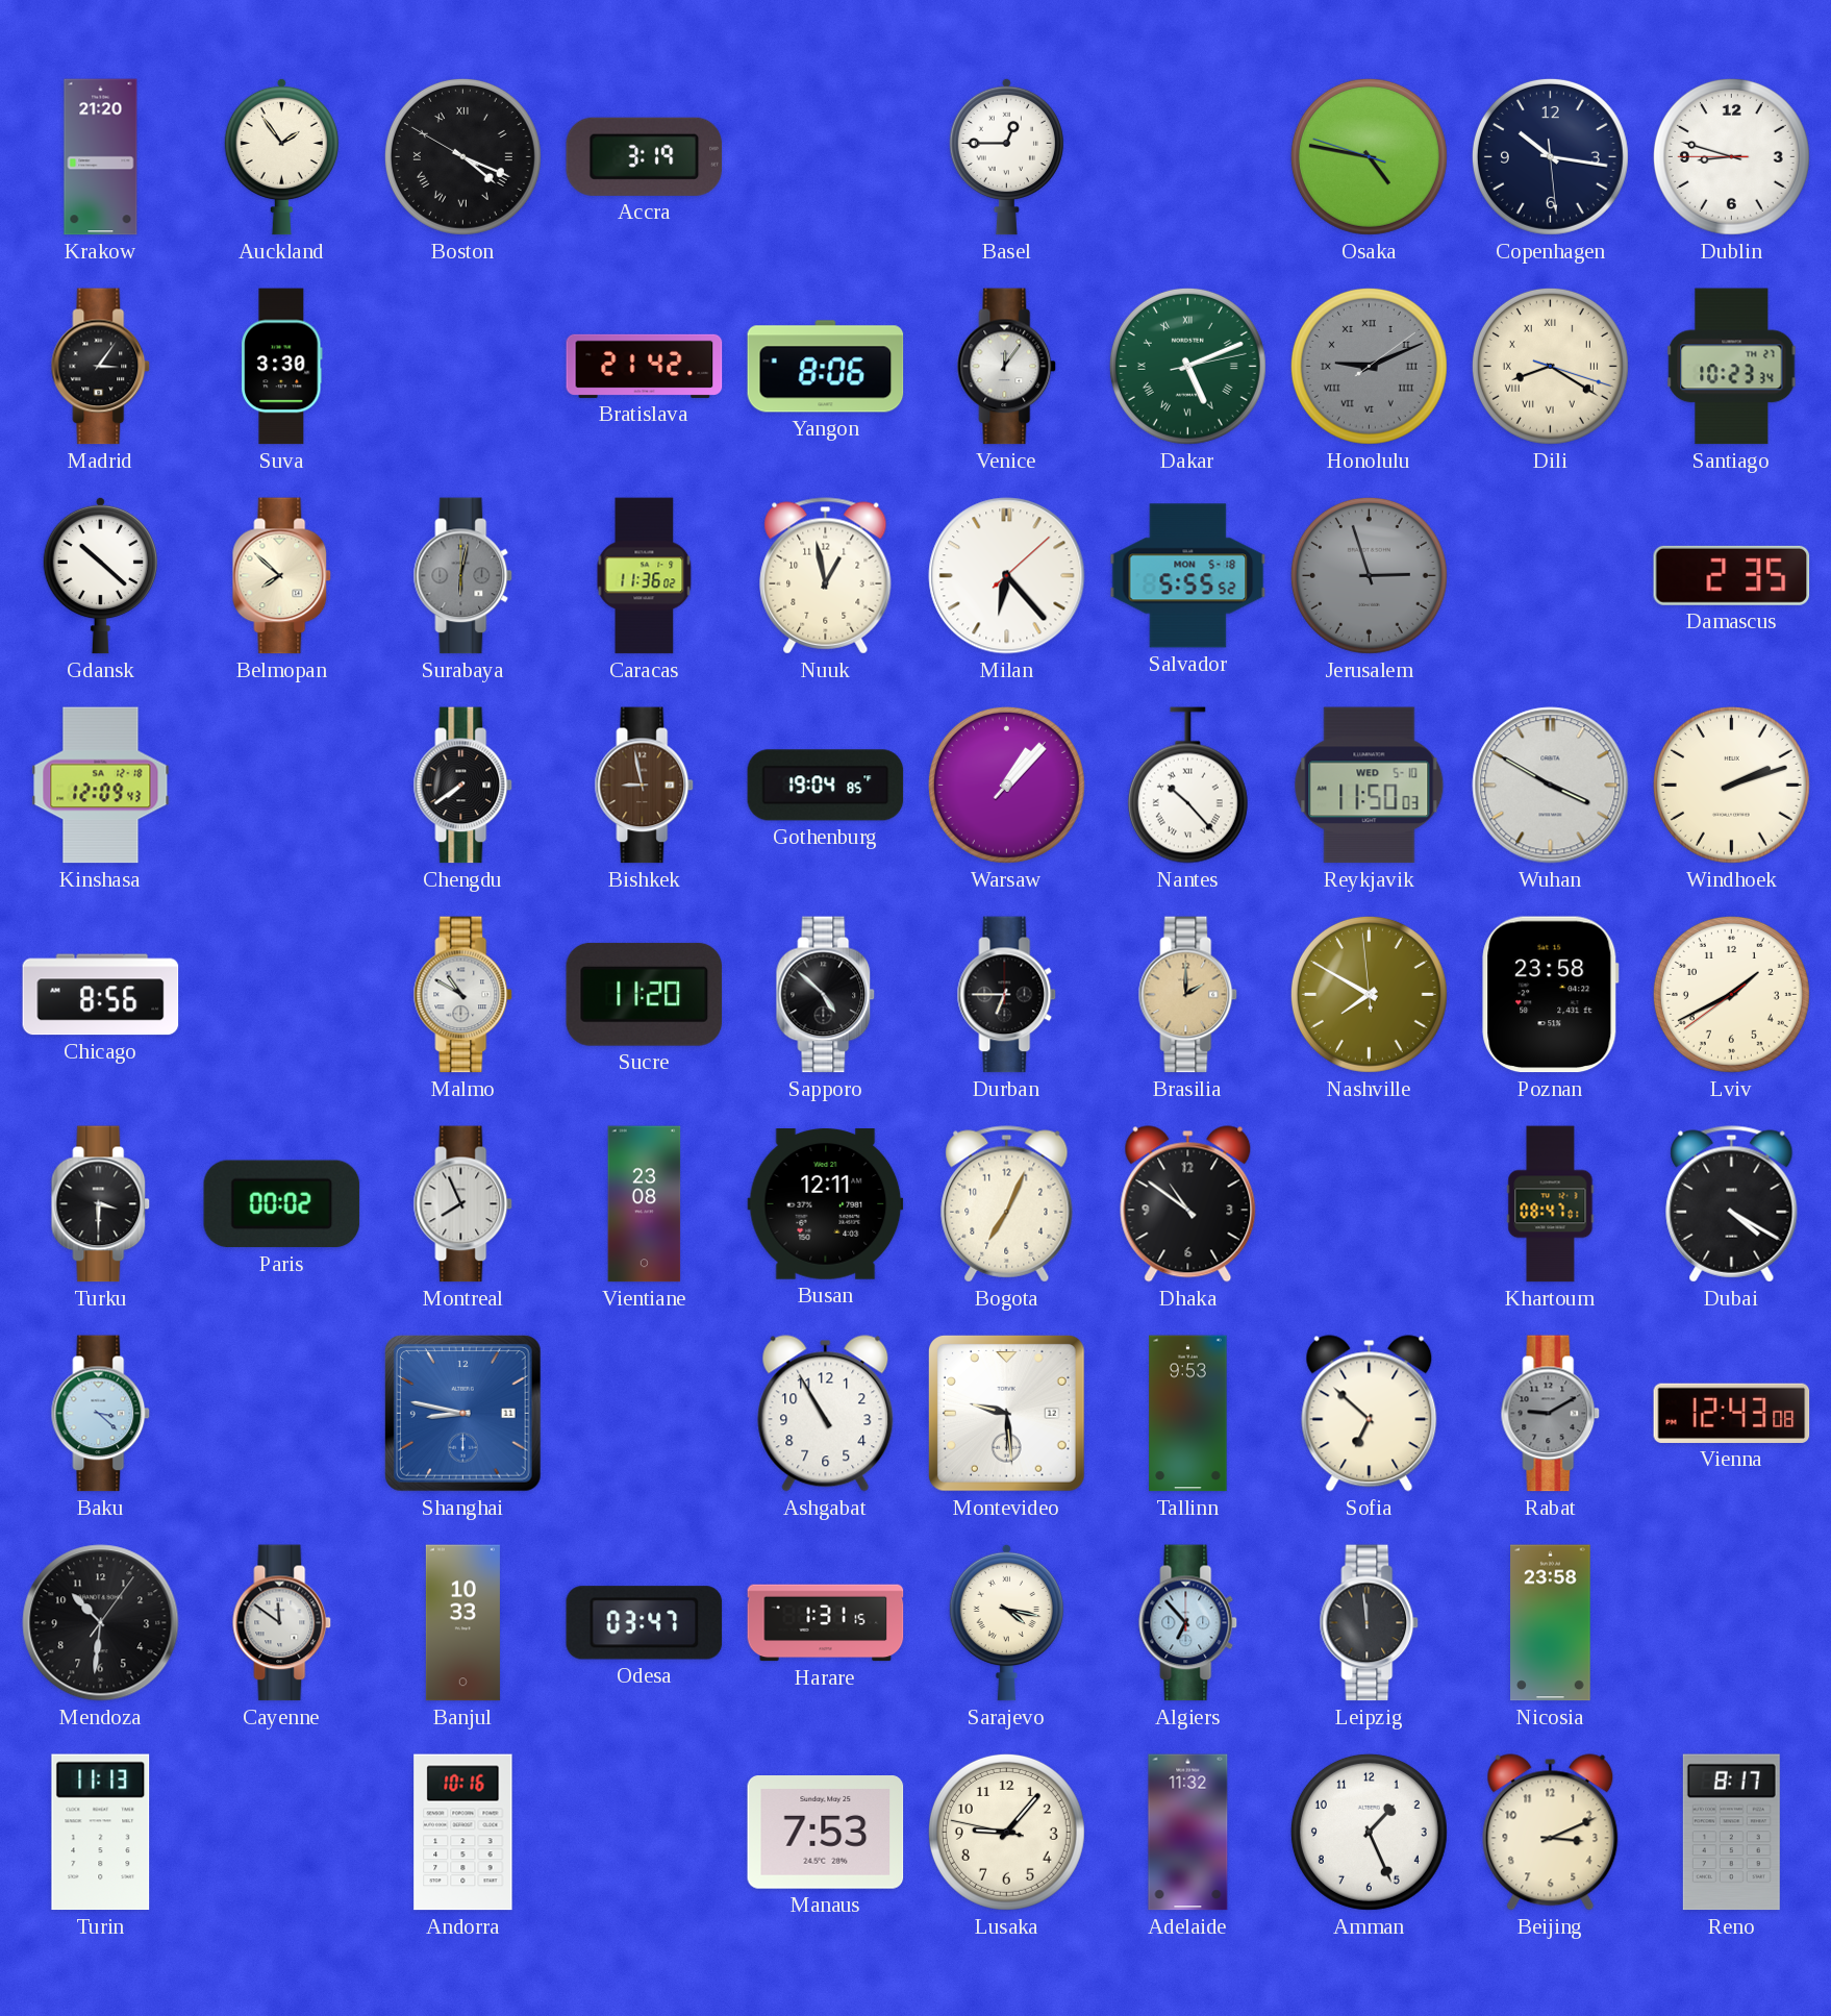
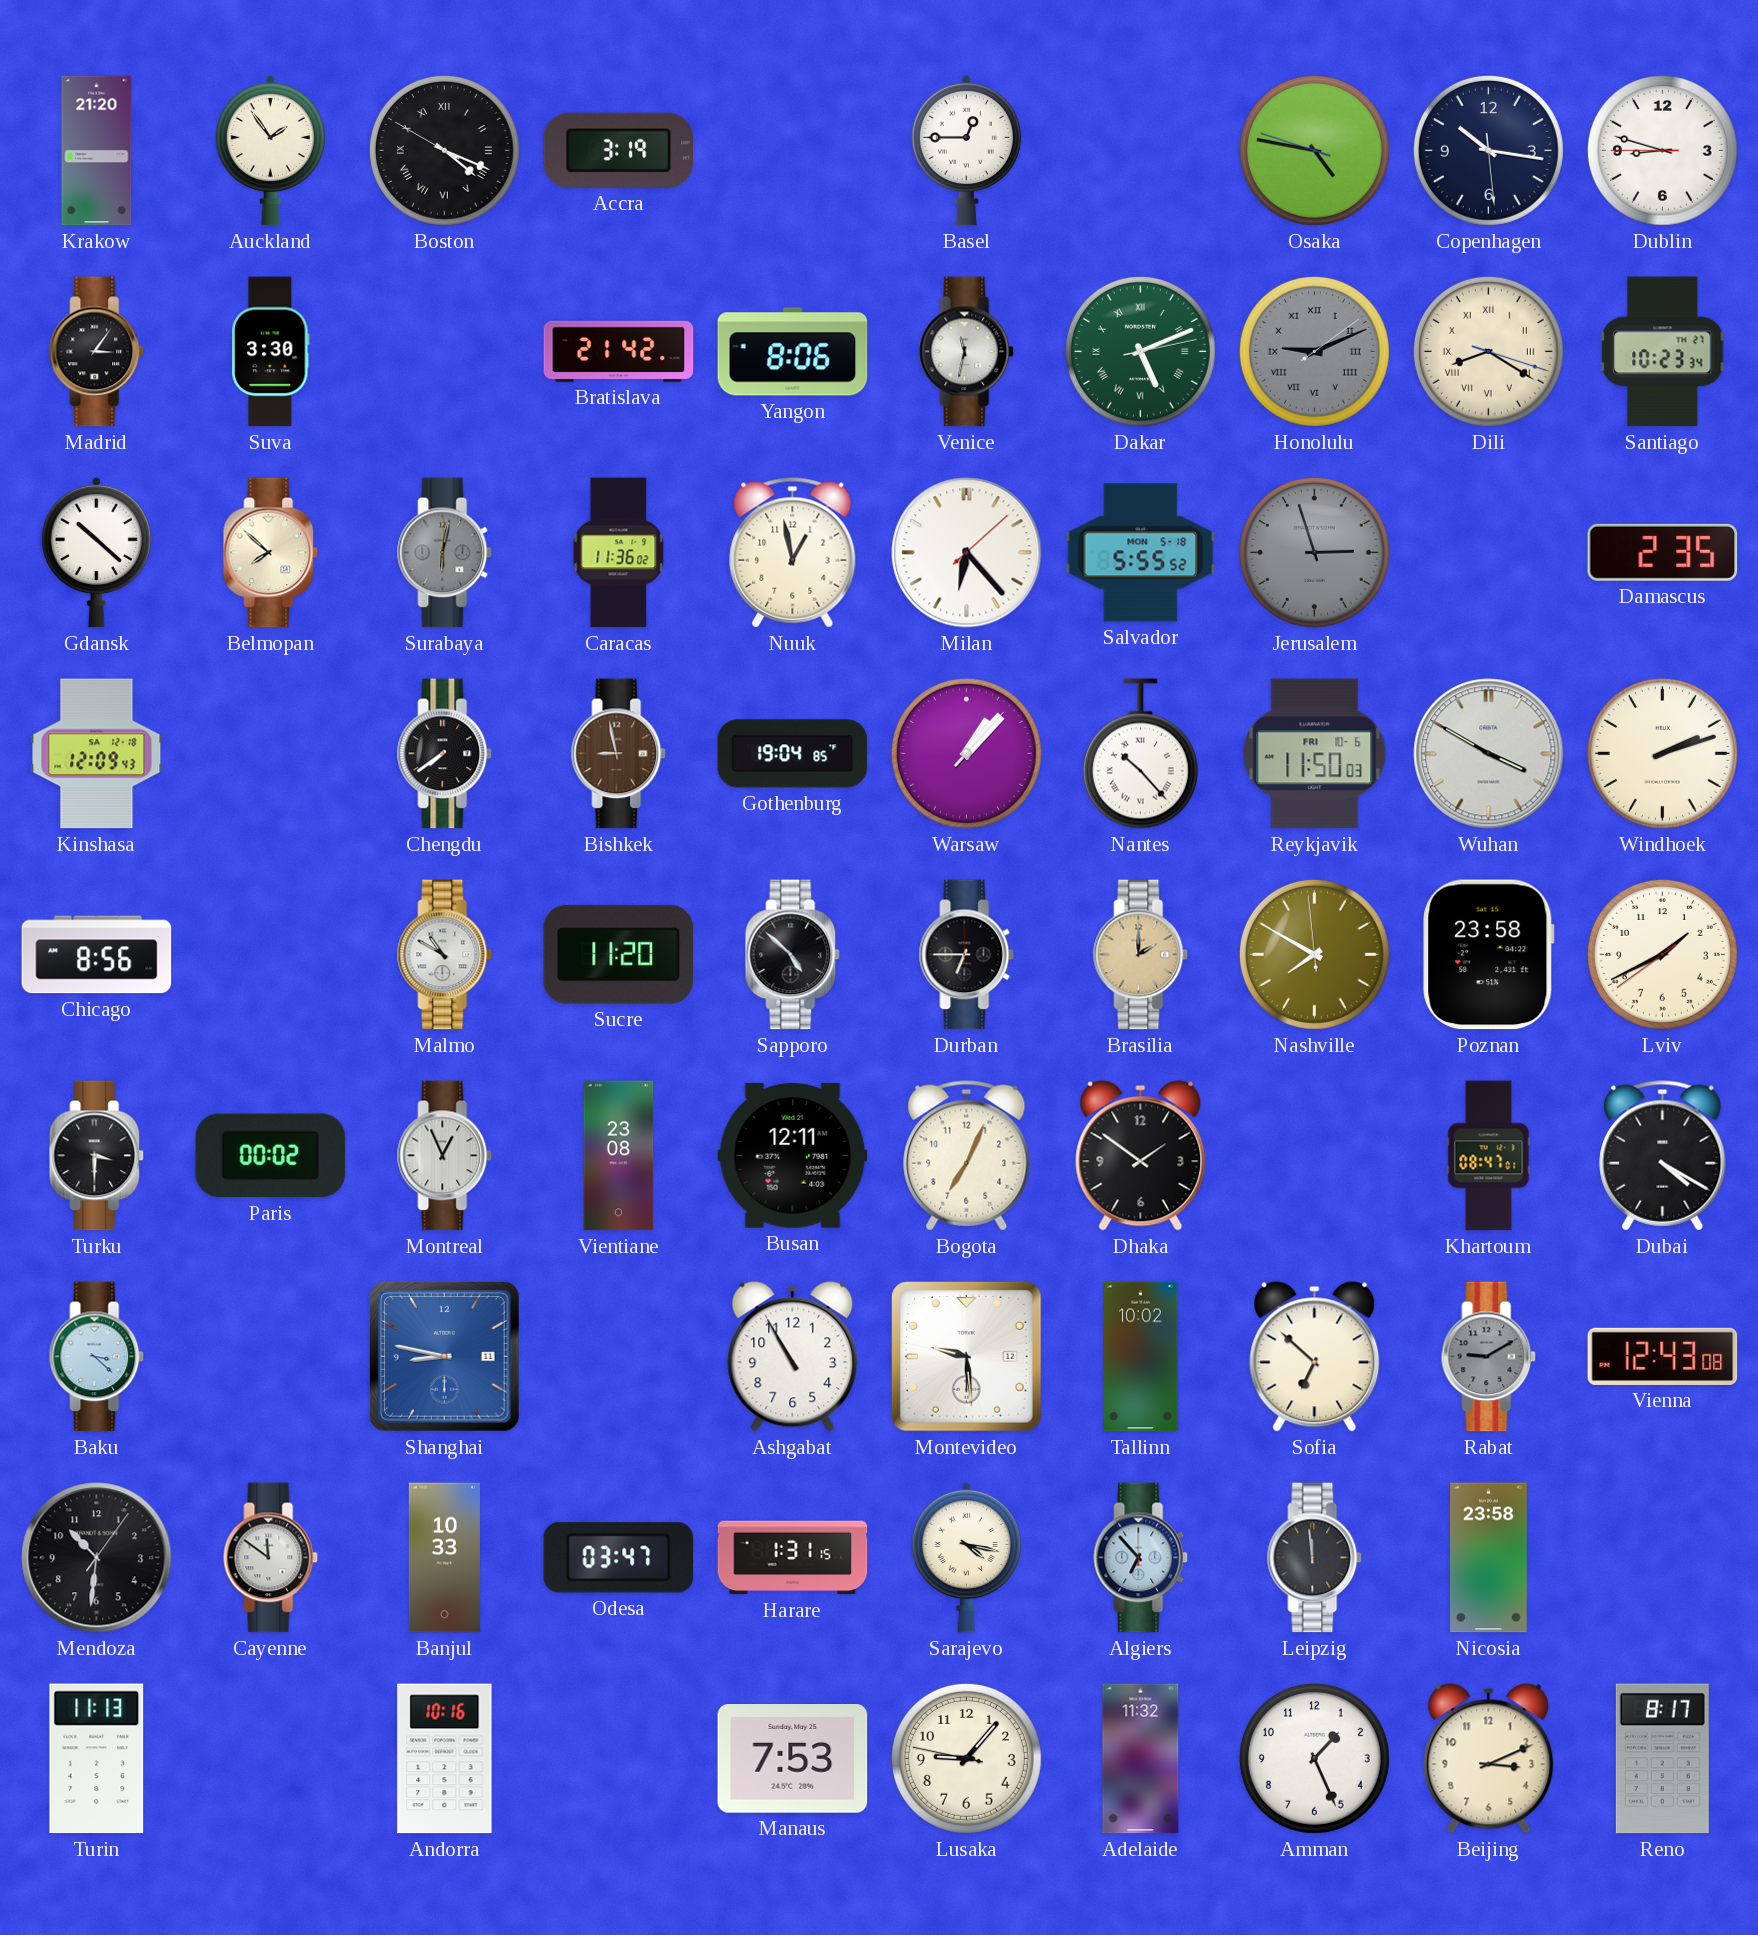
Venice: 12:06 -> 11:32
Reykjavik date: WED 5-10 -> FRI 10-6
Montreal: 7:56 -> 12:56
Dhaka: 10:51 -> 1:51
Tallinn: 9:53 -> 10:02
